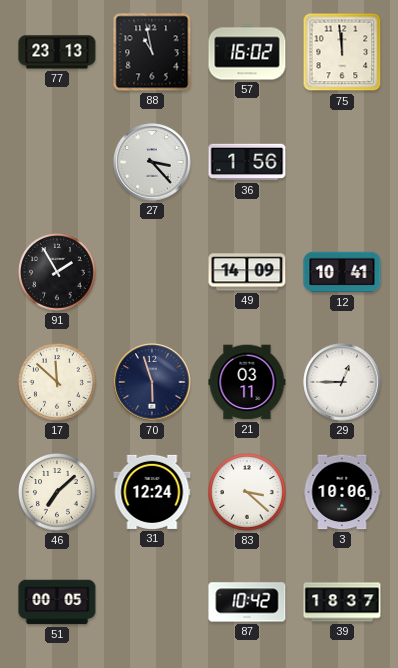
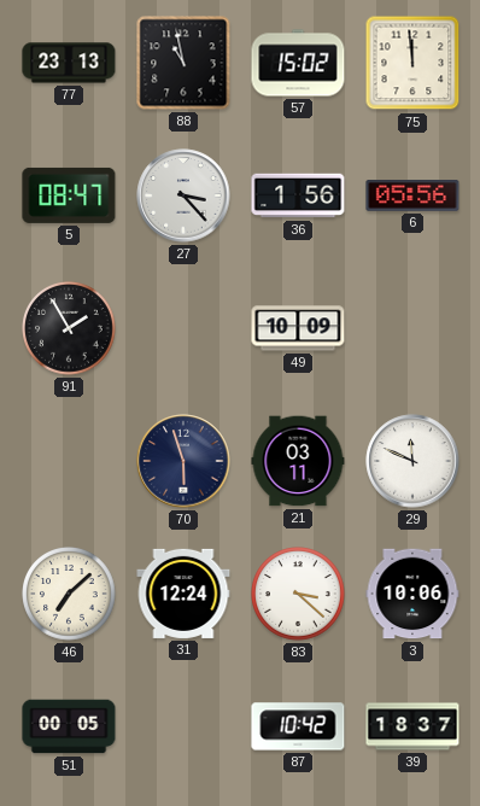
57: 16:02 -> 15:02
5: none -> 08:47
6: none -> 05:56
49: 14:09 -> 10:09
12: 10:41 -> none
17: 11:52 -> none
29: 12:45 -> 11:49
